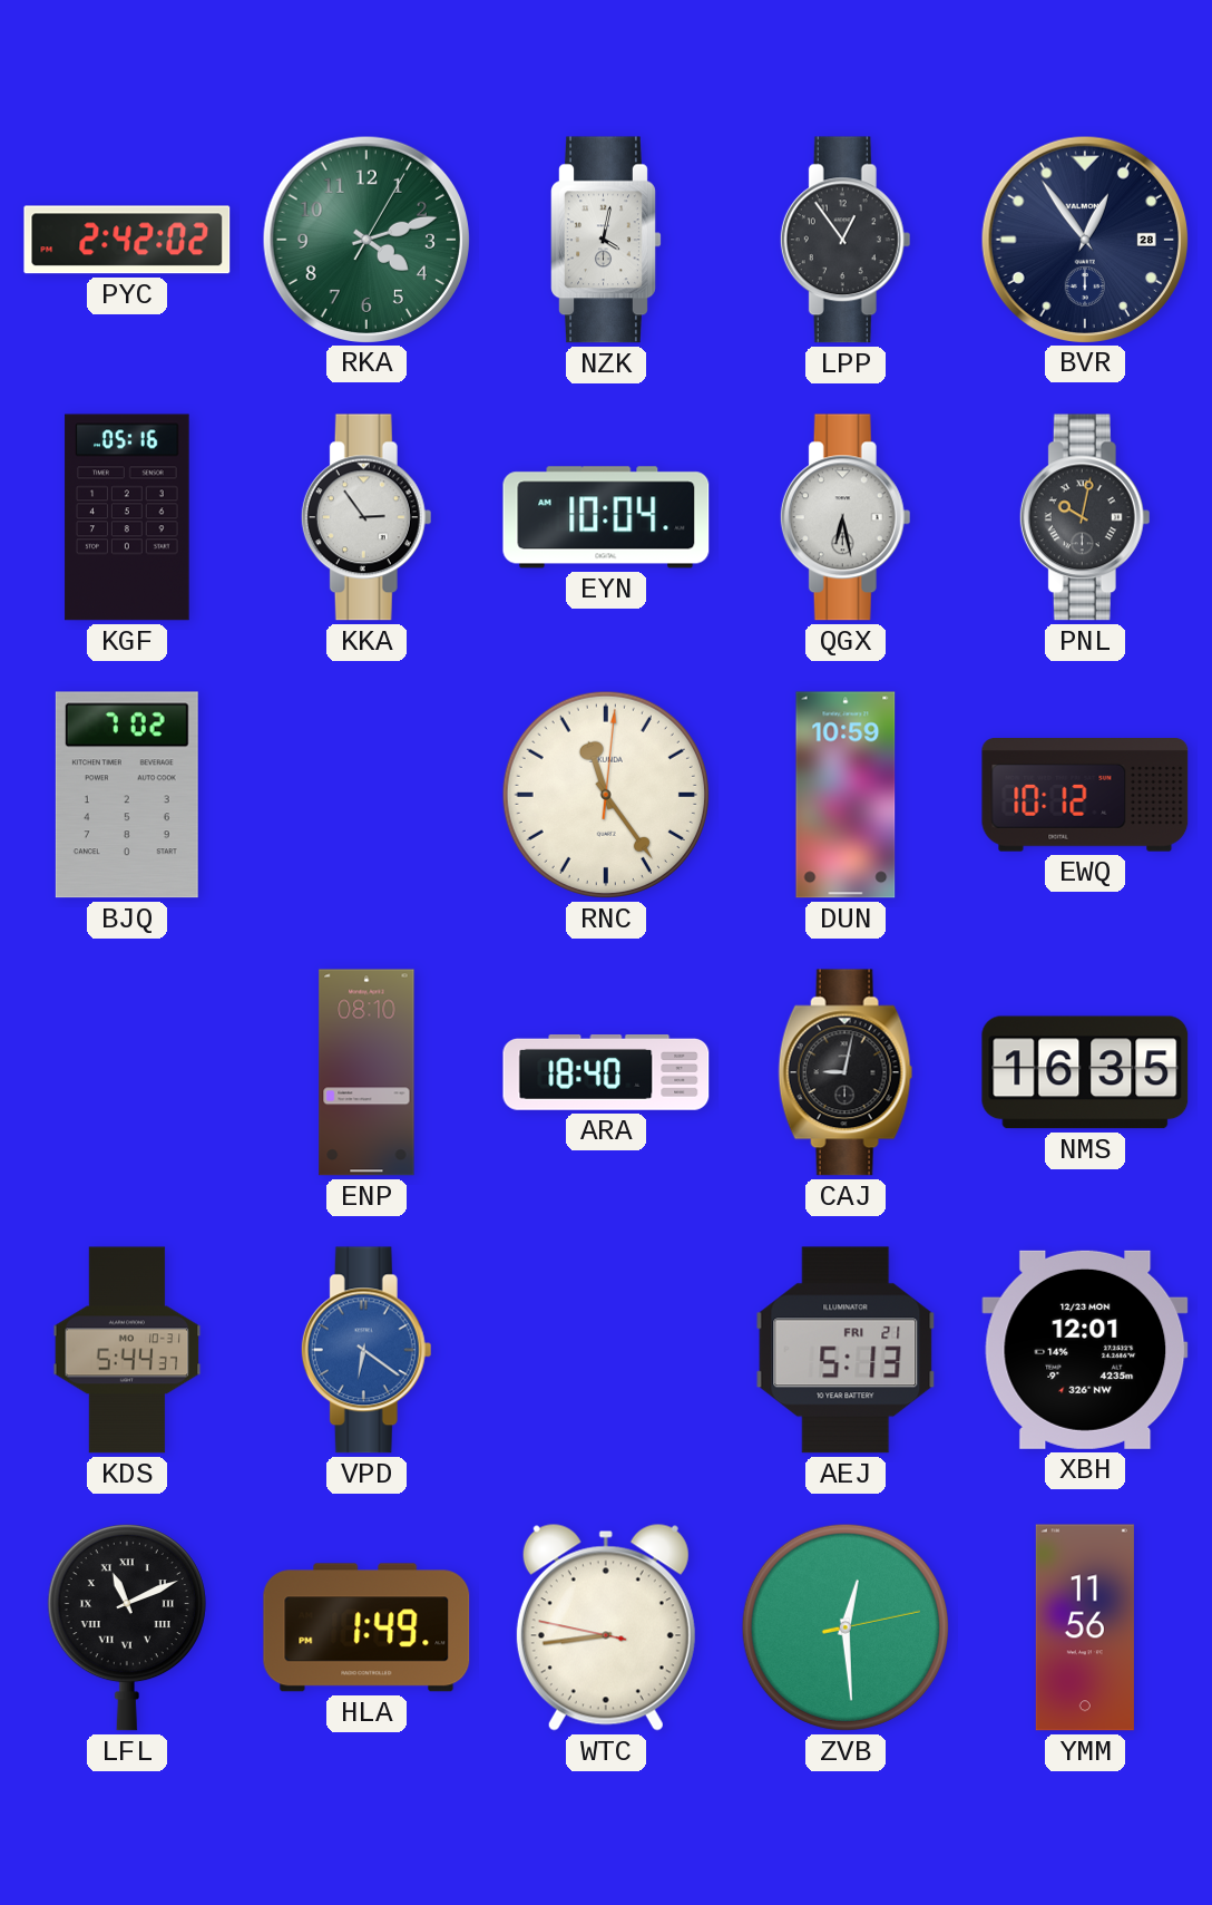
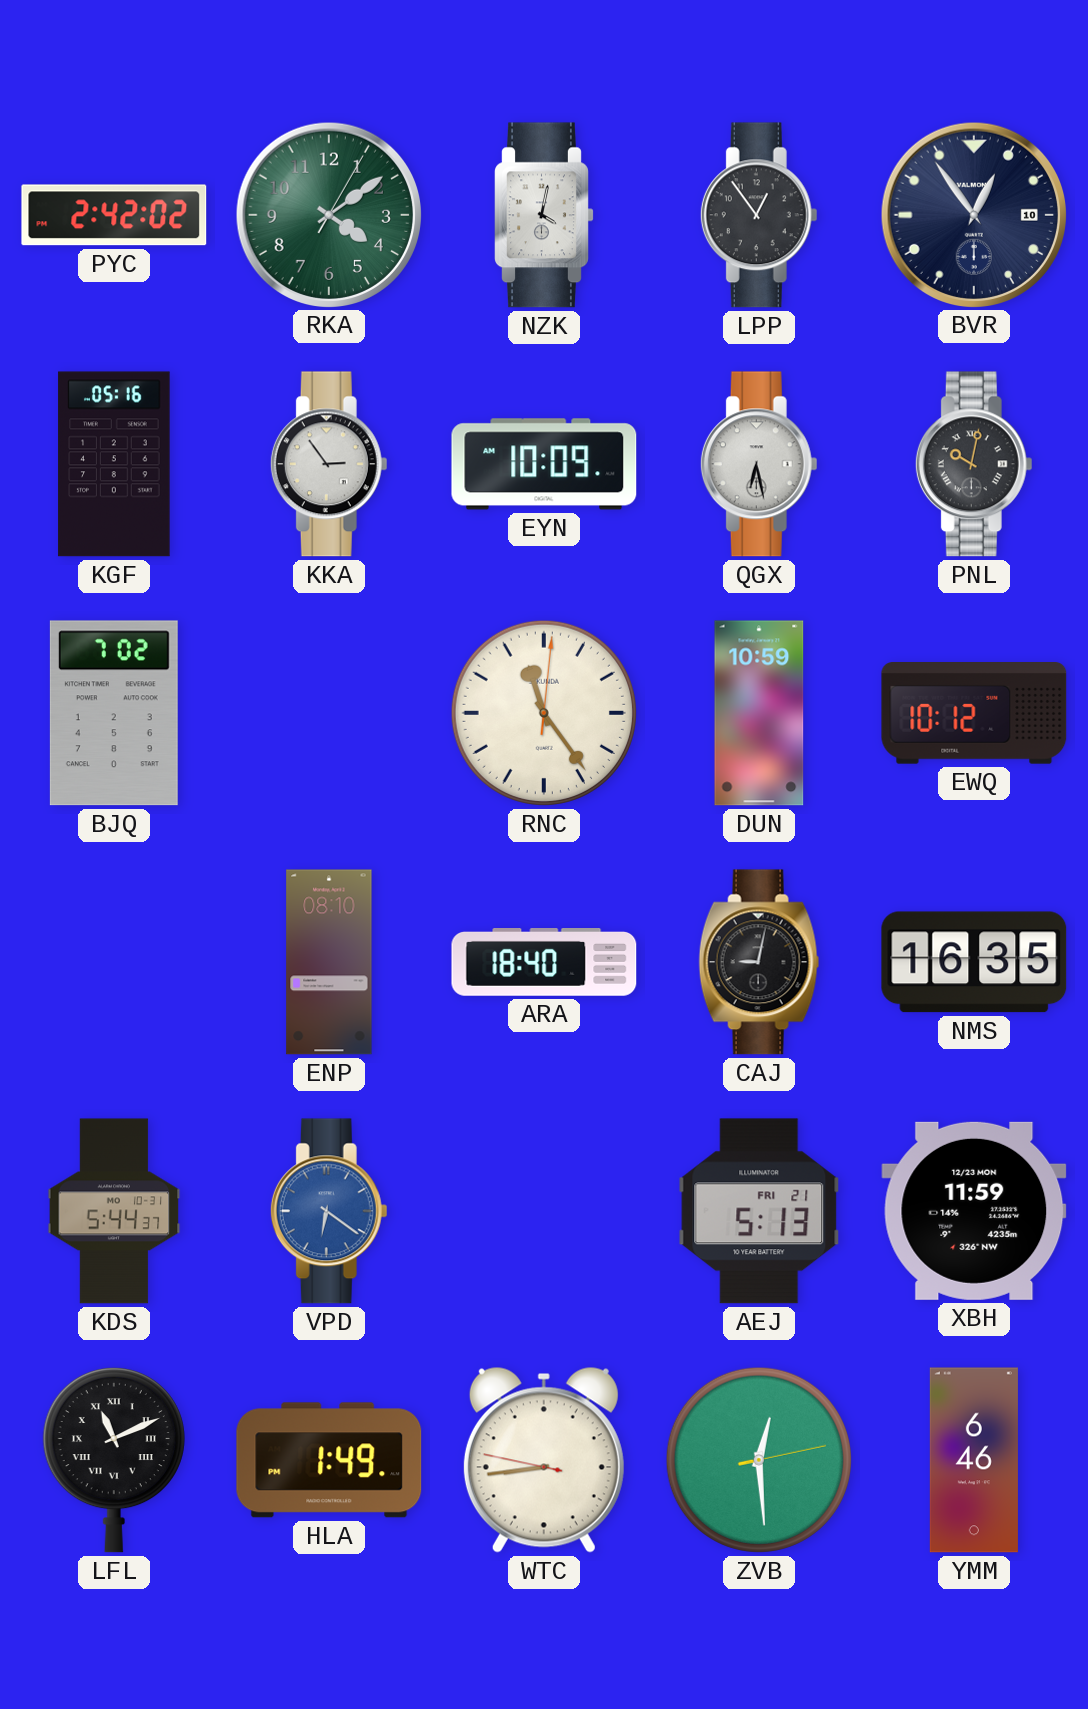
RKA: 4:12 -> 4:09
BVR date: 28 -> 10
EYN: 10:04 -> 10:09
XBH: 12:01 -> 11:59
YMM: 11:56 -> 6:46
